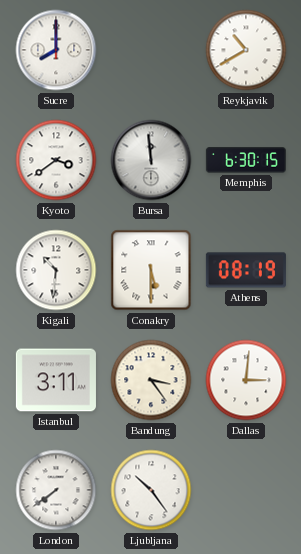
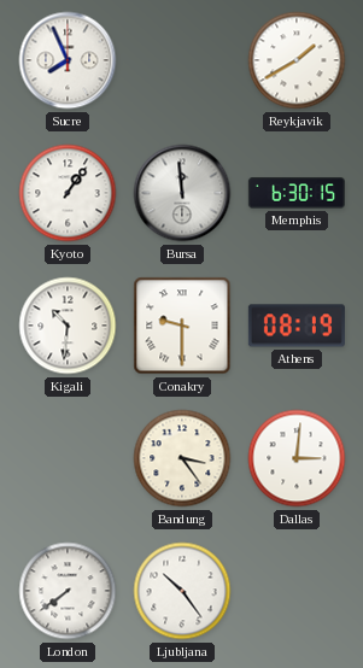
Sucre: 8:00 -> 7:56
Reykjavik: 10:40 -> 1:40
Kyoto: 3:39 -> 1:06
Conakry: 5:30 -> 9:30
Istanbul: 3:11 -> none
